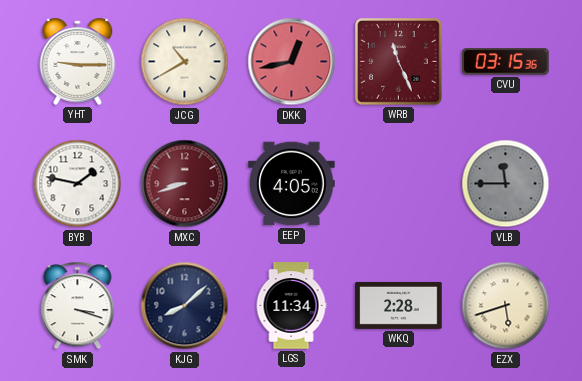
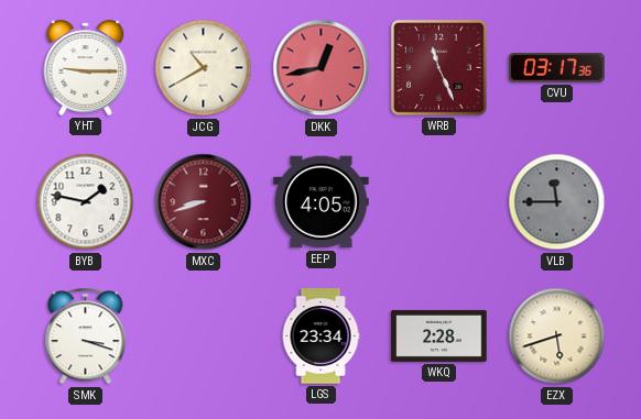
CVU: 03:15 -> 03:17
KJG: 8:08 -> none
LGS: 11:34 -> 23:34
